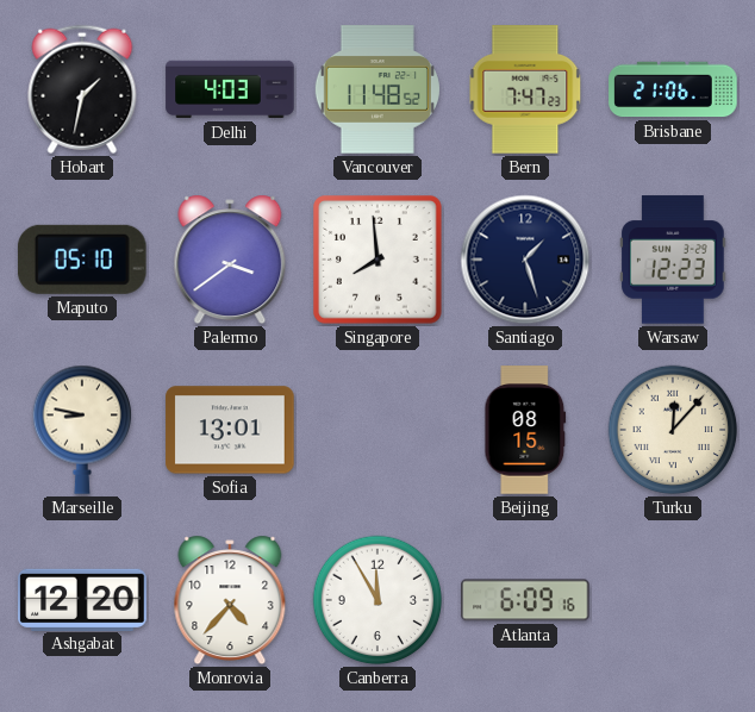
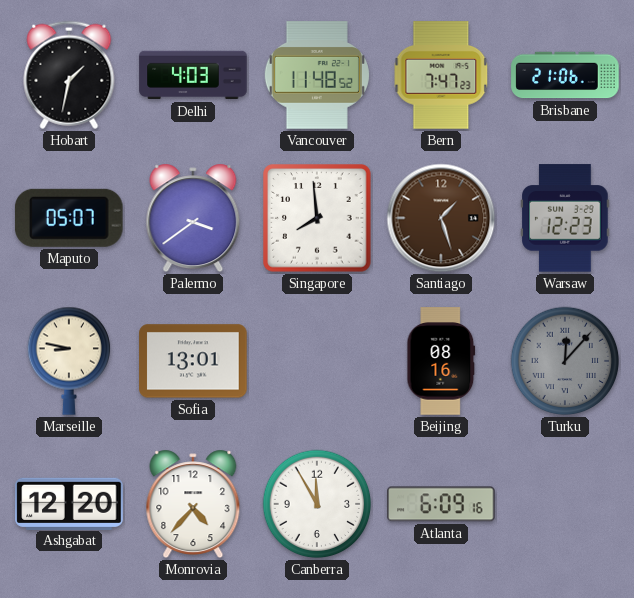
Maputo: 05:10 -> 05:07
Santiago dial: navy -> brown
Beijing: 08:15 -> 08:16
Turku dial: cream -> grey
